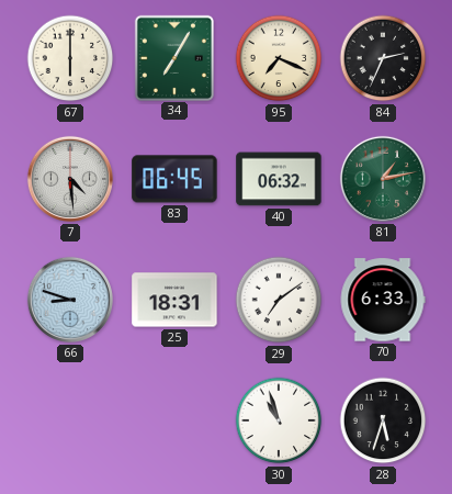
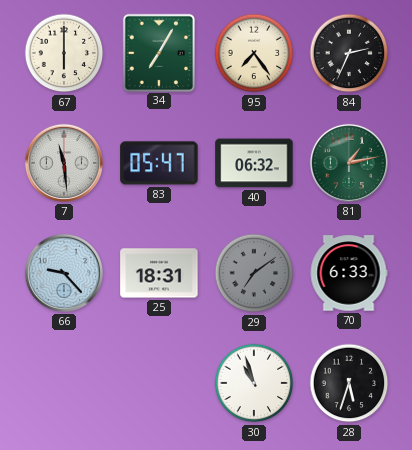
95: 7:19 -> 7:24
7: 4:29 -> 11:29
83: 06:45 -> 05:47
66: 8:48 -> 9:23
29 dial: white -> grey
